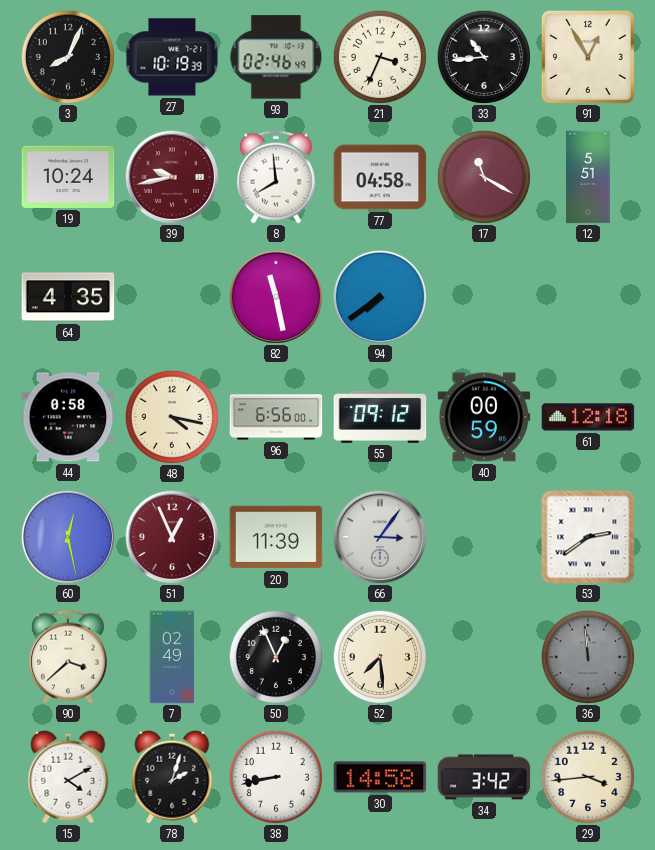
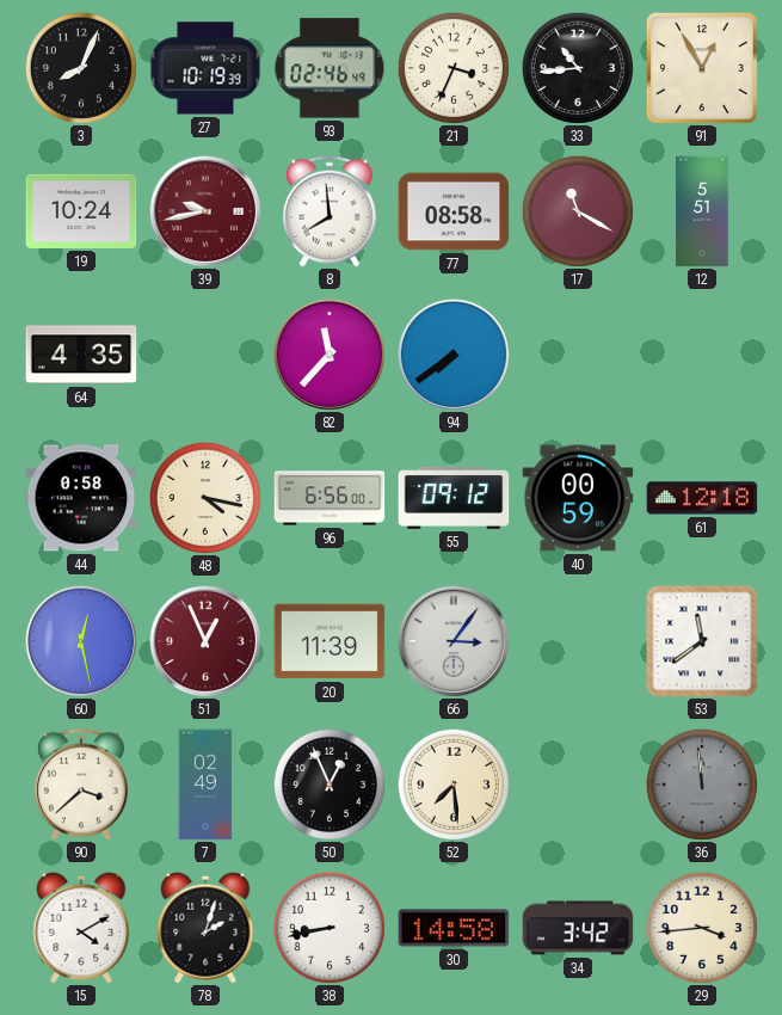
77: 04:58 -> 08:58
82: 11:28 -> 11:37
53: 2:39 -> 11:39
